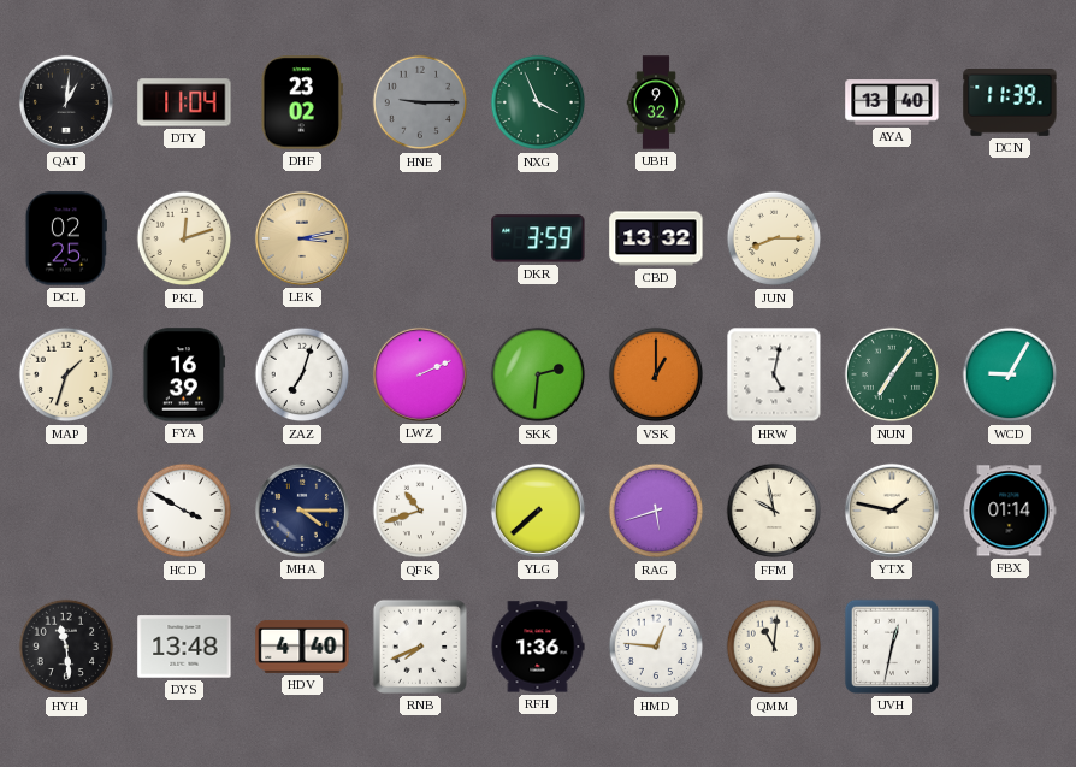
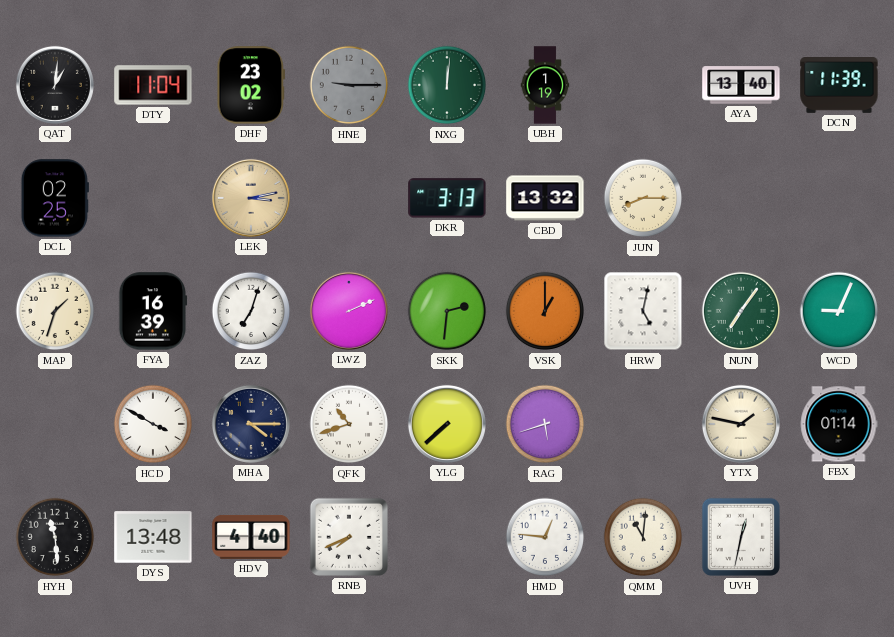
NXG: 3:56 -> 12:01
UBH: 9:32 -> 1:19
PKL: 12:12 -> none
DKR: 3:59 -> 3:13
WCD: 9:05 -> 9:04
FFM: 9:58 -> none
RFH: 1:36 -> none
